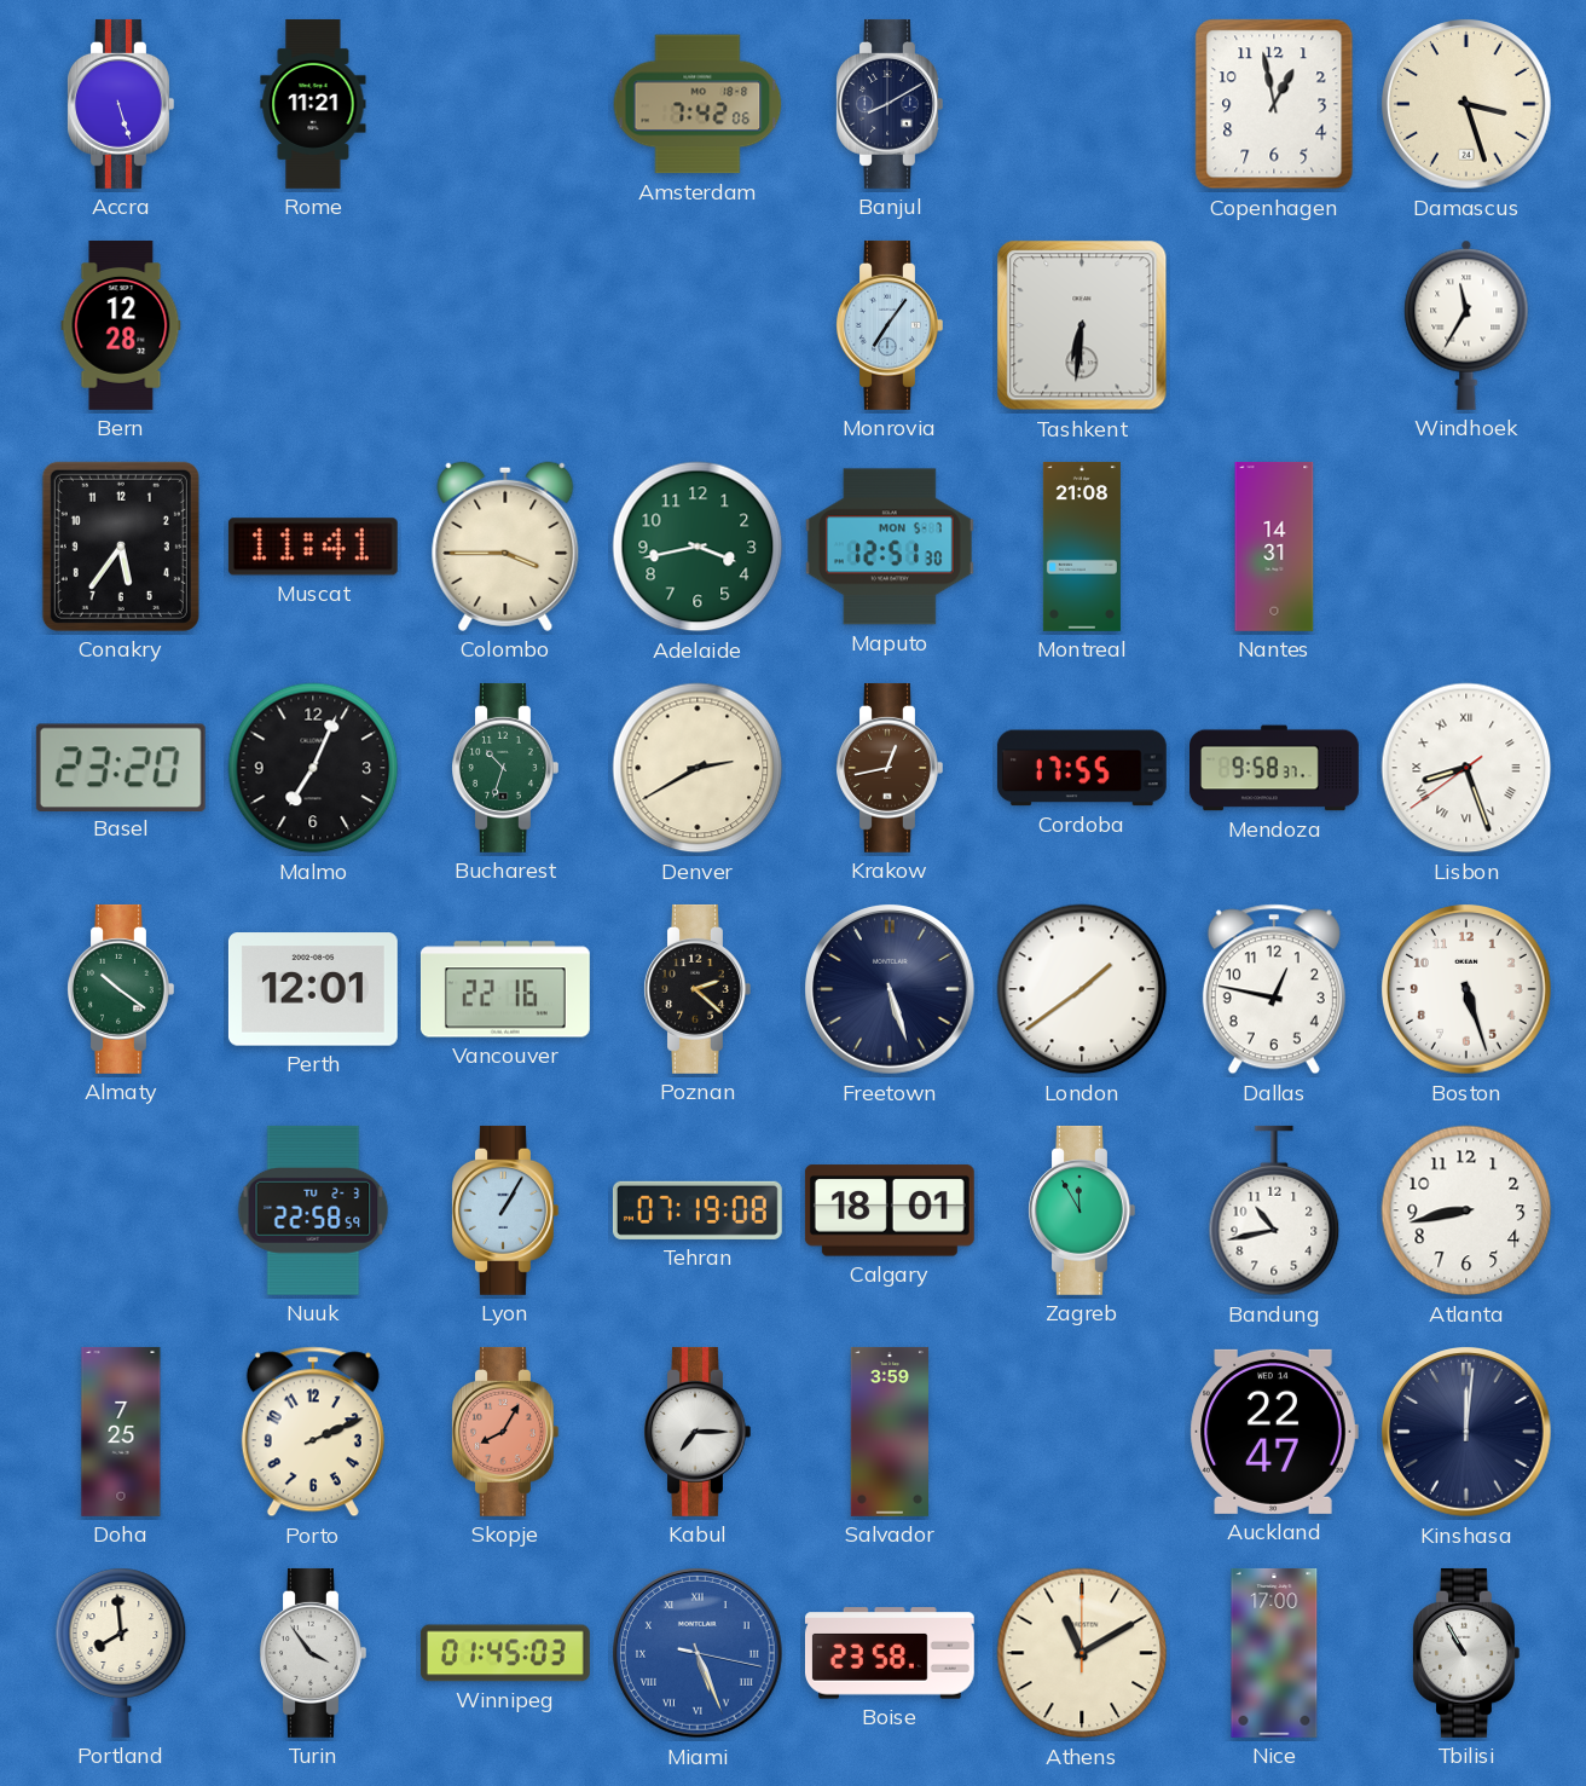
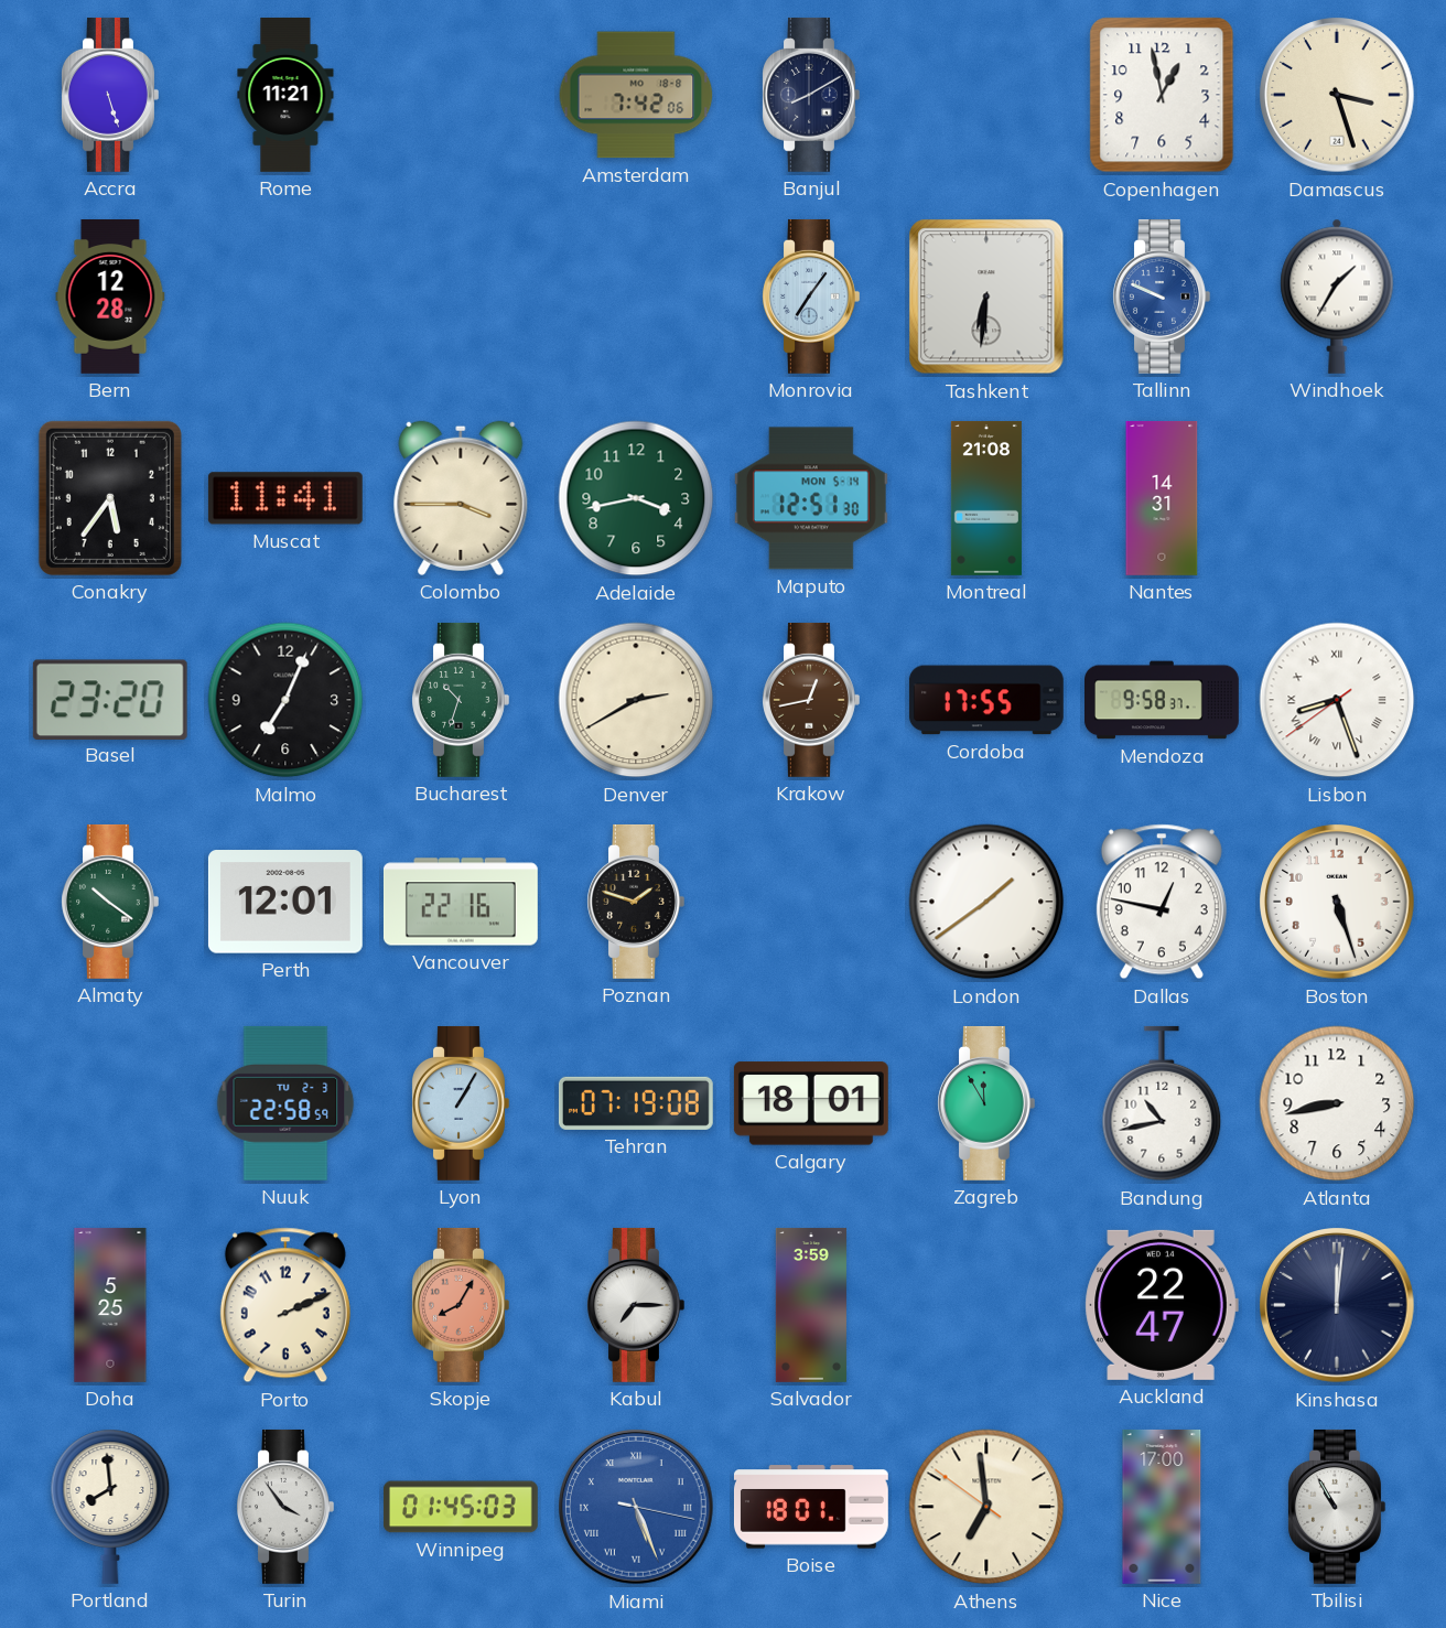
Tallinn: none -> 9:49
Windhoek: 11:35 -> 1:35
Maputo date: MON 5-7 -> MON 5-14
Poznan: 2:22 -> 1:48
Freetown: 5:27 -> none
Doha: 7:25 -> 5:25
Boise: 23:58 -> 18:01
Athens: 11:10 -> 6:58
